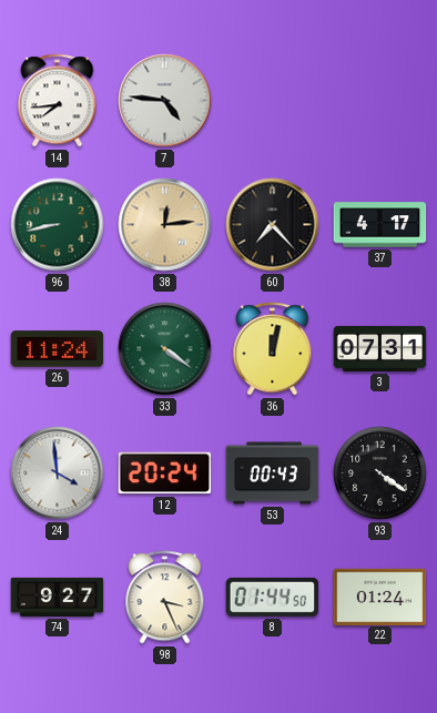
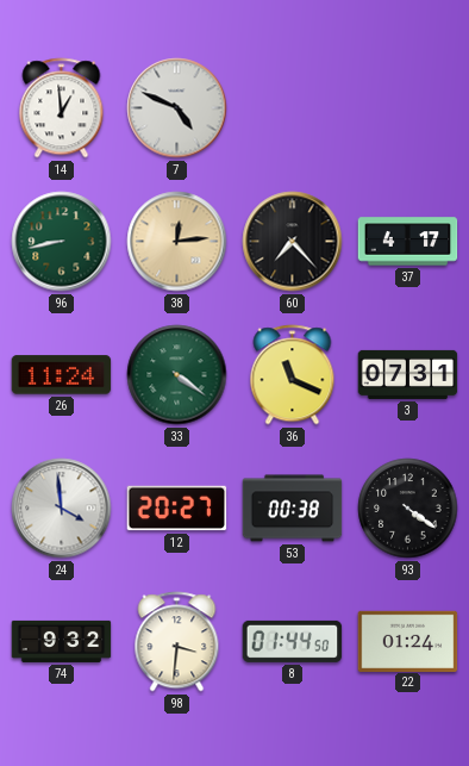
14: 7:44 -> 12:59
7: 4:46 -> 4:49
36: 12:02 -> 11:19
12: 20:24 -> 20:27
53: 00:43 -> 00:38
74: 9:27 -> 9:32
98: 3:26 -> 3:31
